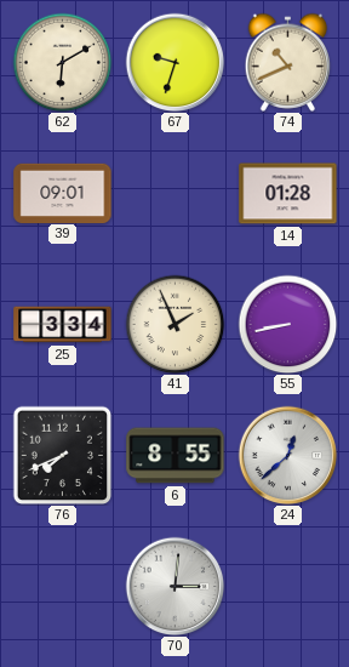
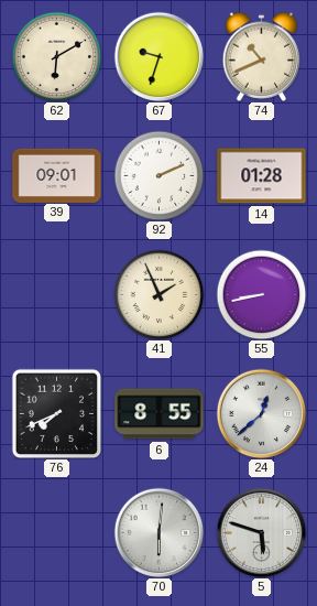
92: none -> 2:11
25: 3:34 -> none
70: 3:01 -> 6:01
5: none -> 5:48
